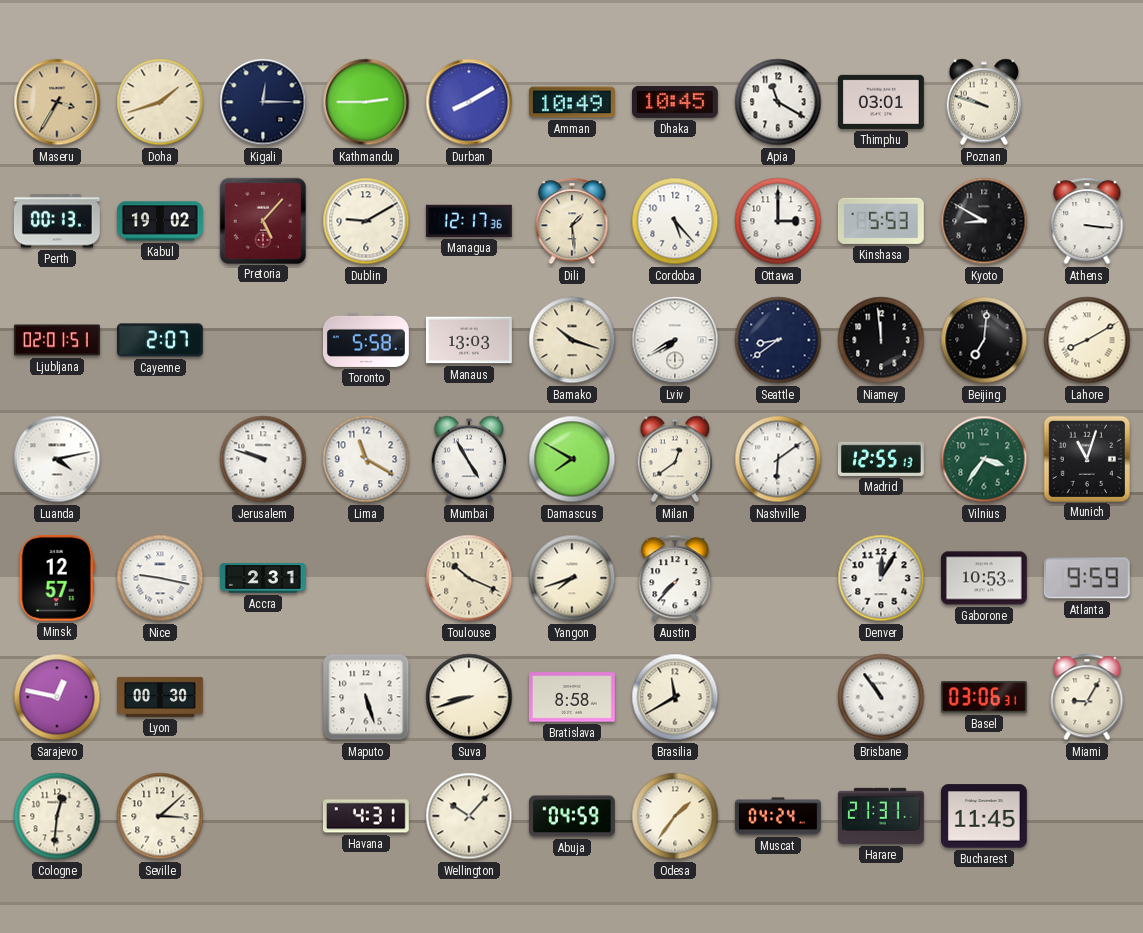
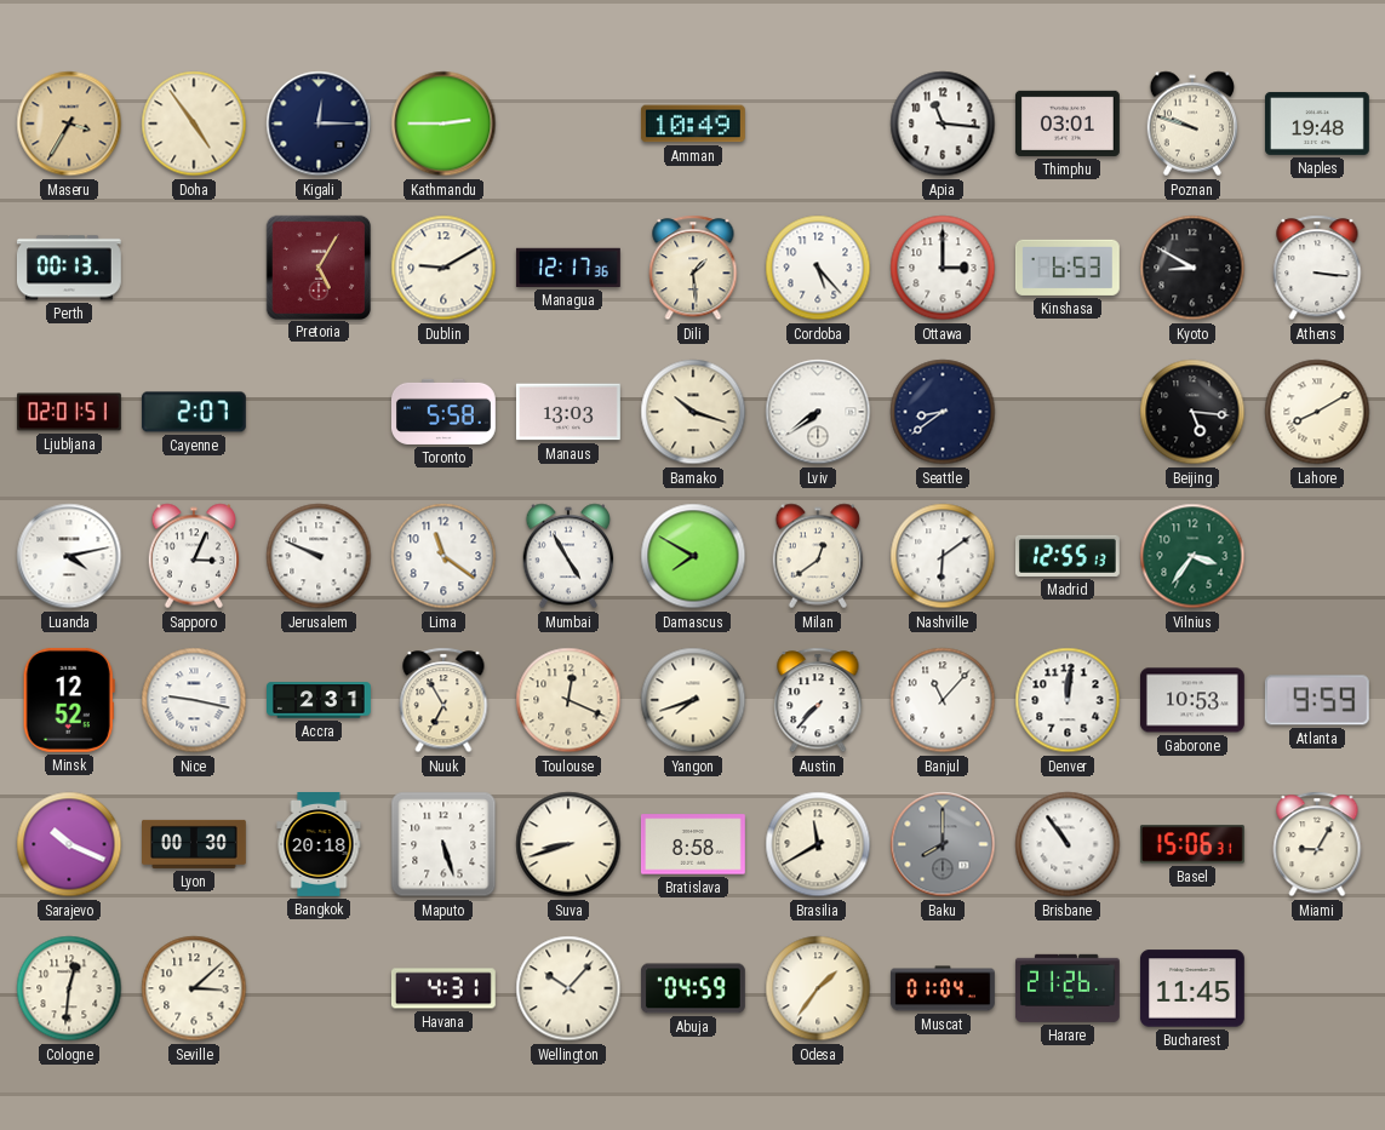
Doha: 1:42 -> 4:54
Durban: 8:10 -> none
Dhaka: 10:45 -> none
Apia: 11:20 -> 11:16
Naples: none -> 19:48
Kabul: 19:02 -> none
Pretoria: 5:07 -> 5:05
Kinshasa: 5:53 -> 6:53
Lviv: 7:40 -> 7:39
Niamey: 11:59 -> none
Beijing: 7:01 -> 5:16
Sapporo: none -> 3:04
Jerusalem: 9:48 -> 9:49
Lima: 11:20 -> 11:21
Munich: 11:03 -> none
Minsk: 12:57 -> 12:52
Nuuk: none -> 6:55
Toulouse: 10:19 -> 12:19
Banjul: none -> 11:07
Denver: 12:05 -> 12:01
Sarajevo: 12:47 -> 10:19
Bangkok: none -> 20:18
Baku: none -> 8:00
Basel: 03:06 -> 15:06
Muscat: 04:24 -> 01:04
Harare: 21:31 -> 21:26
